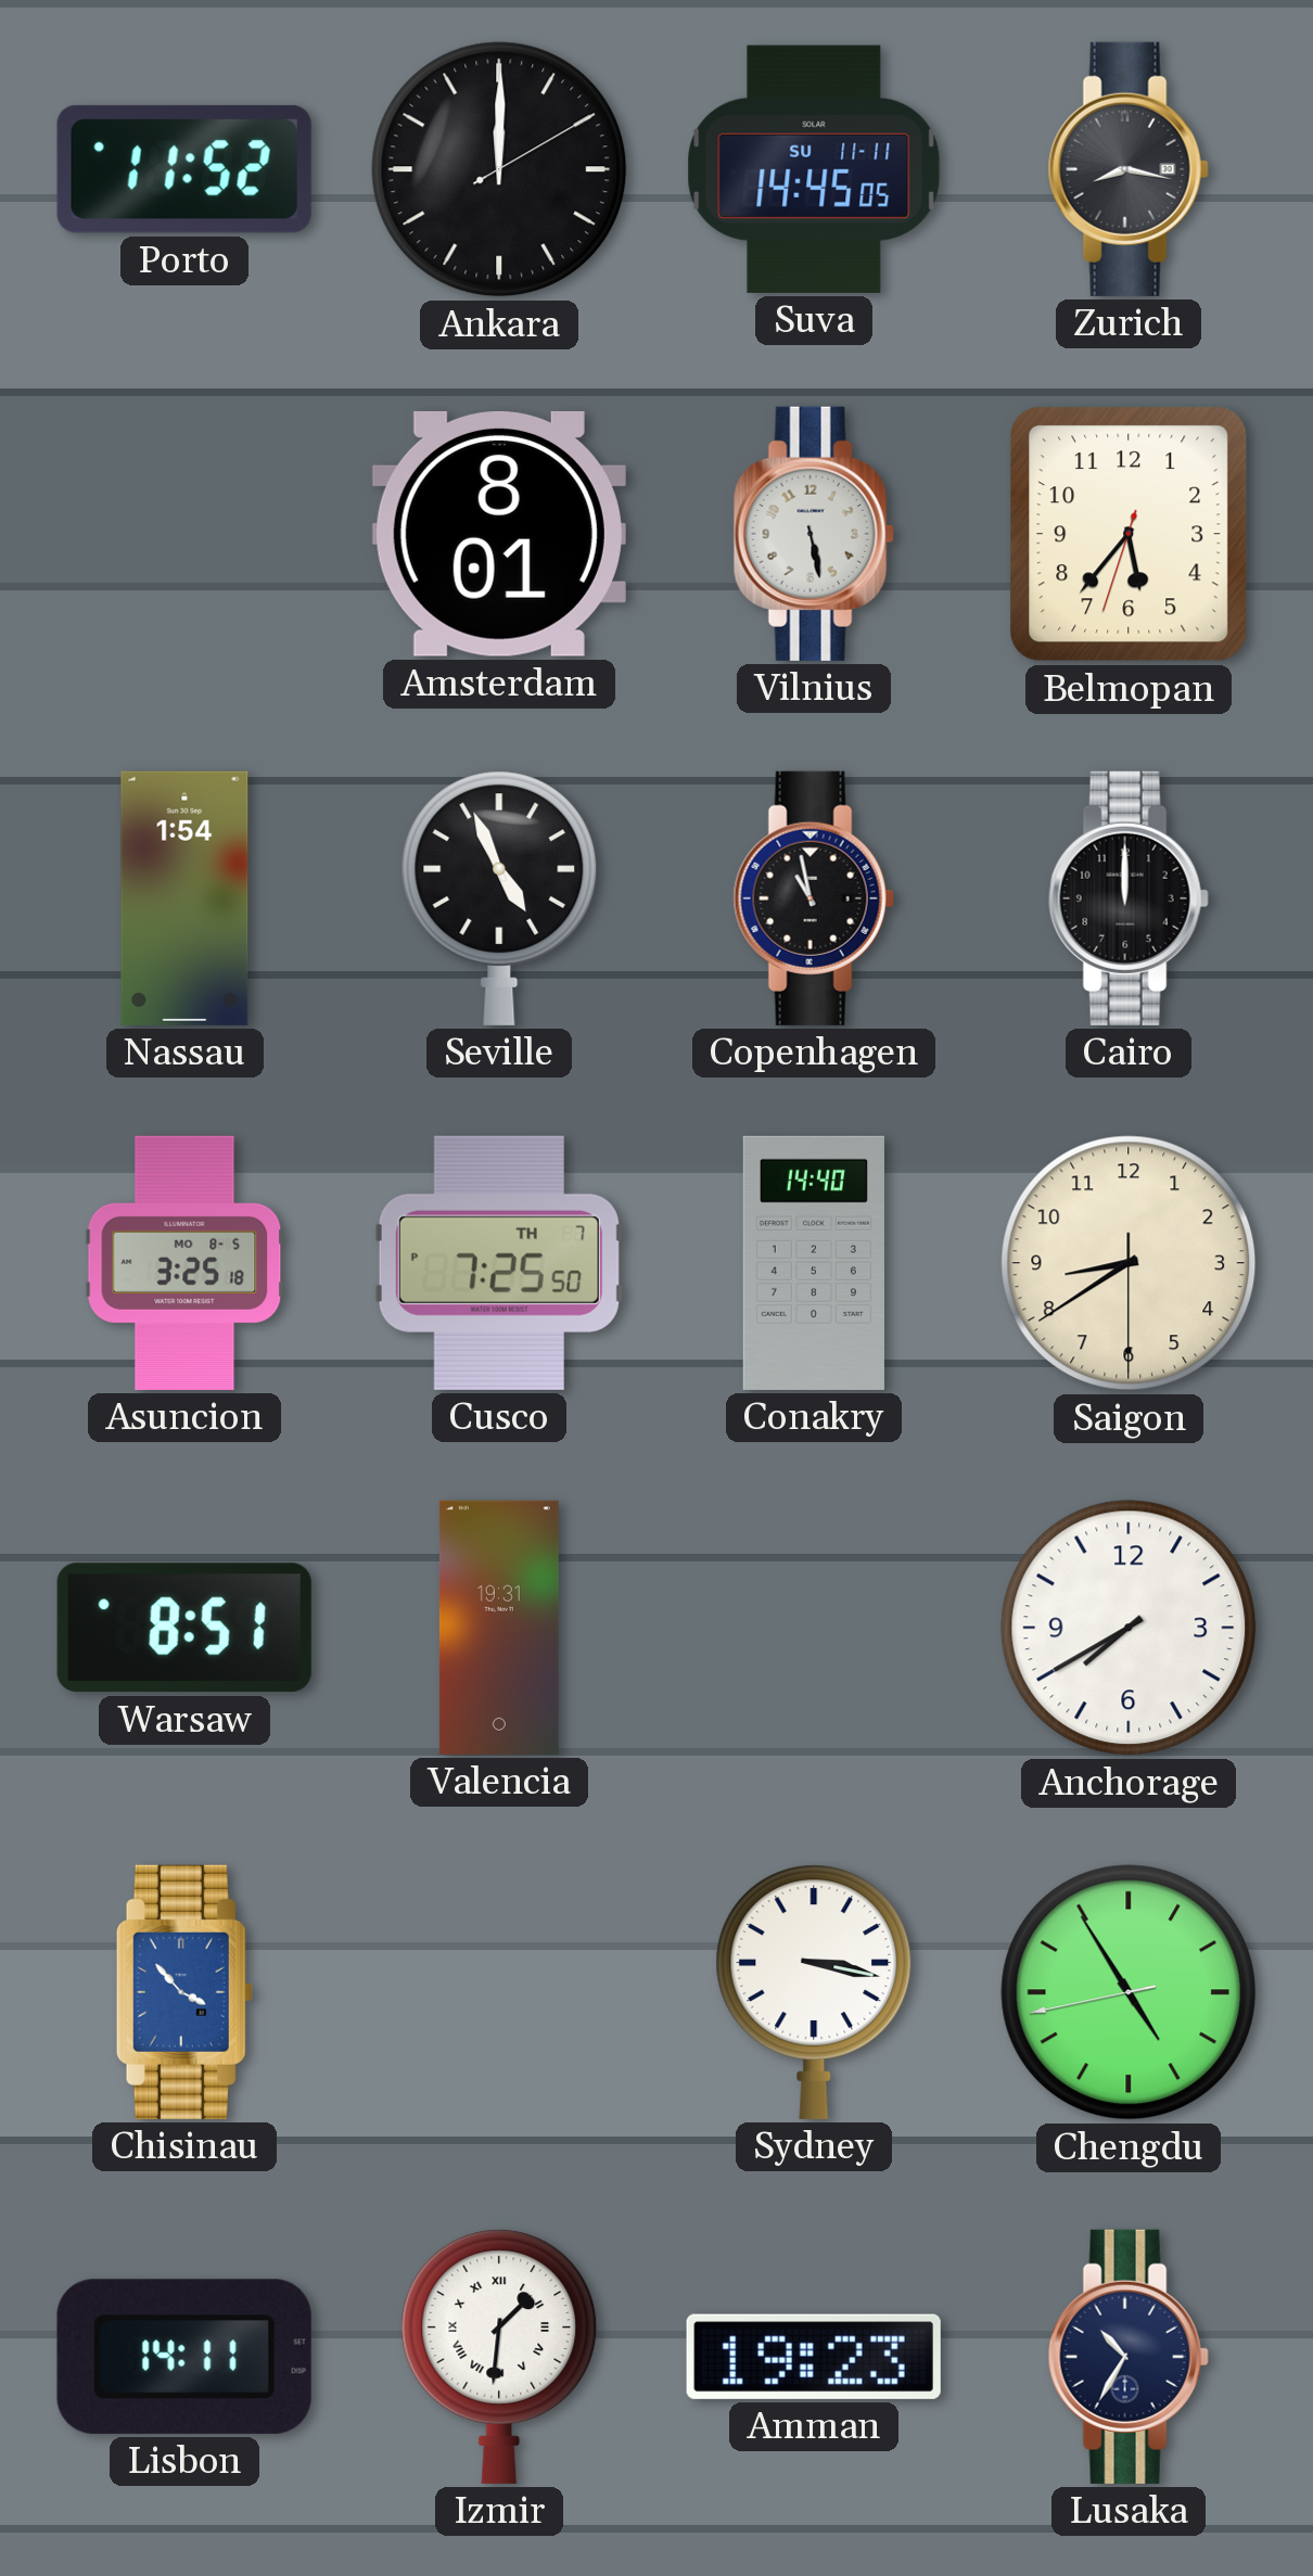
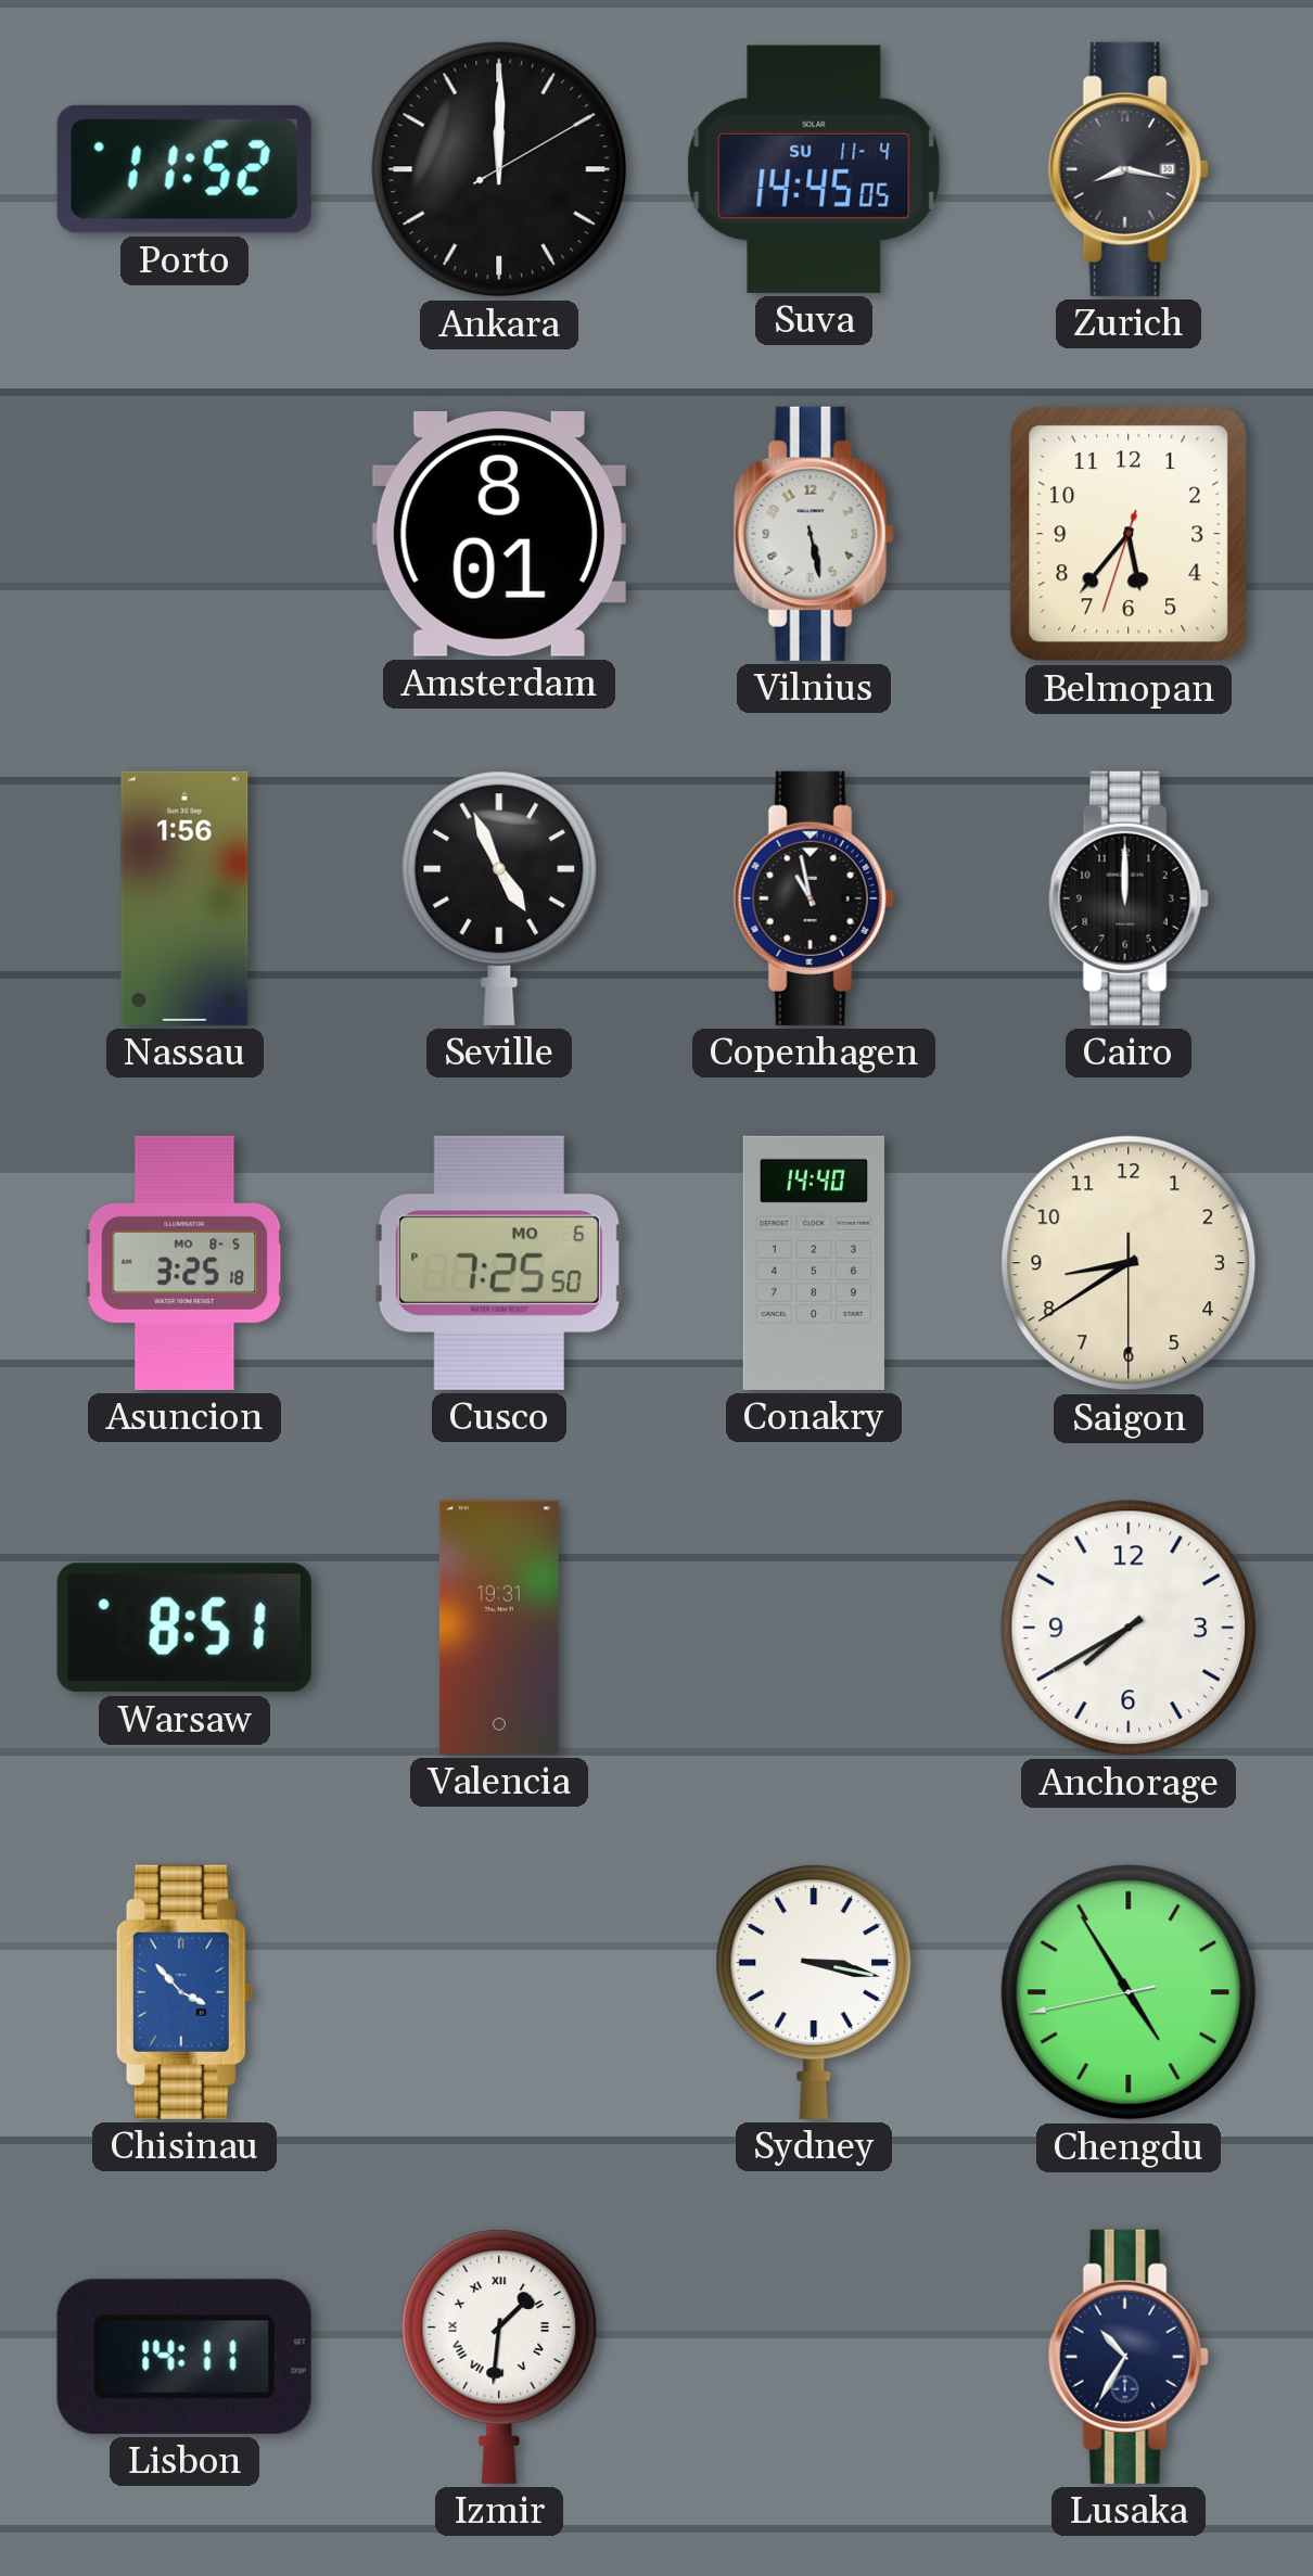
Suva date: SU 11-11 -> SU 11-4
Nassau: 1:54 -> 1:56
Cusco date: TH 7 -> MO 6
Amman: 19:23 -> none
